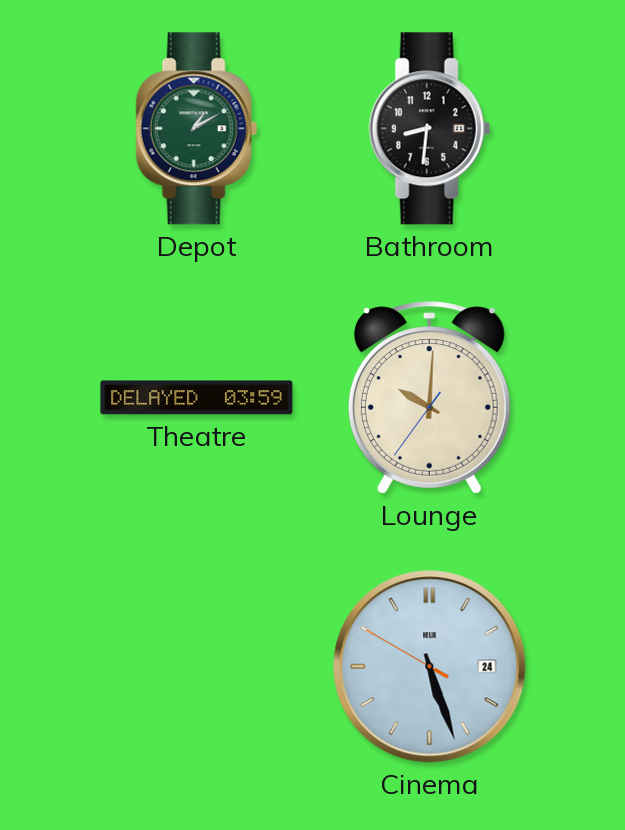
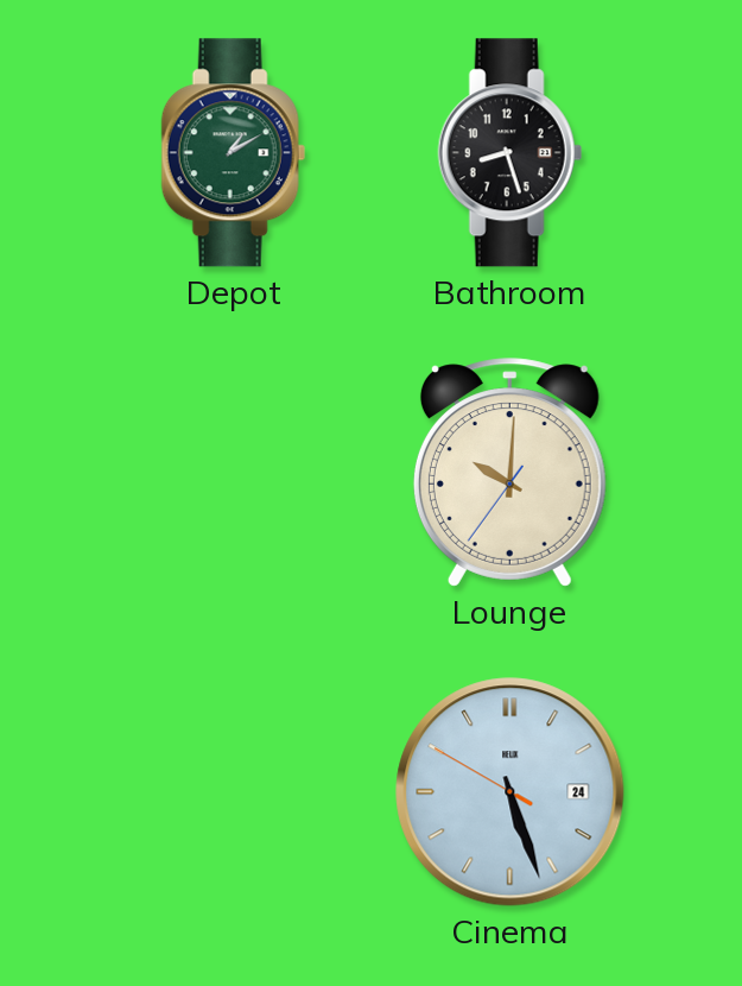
Bathroom: 8:31 -> 8:27
Theatre: 03:59 -> none
